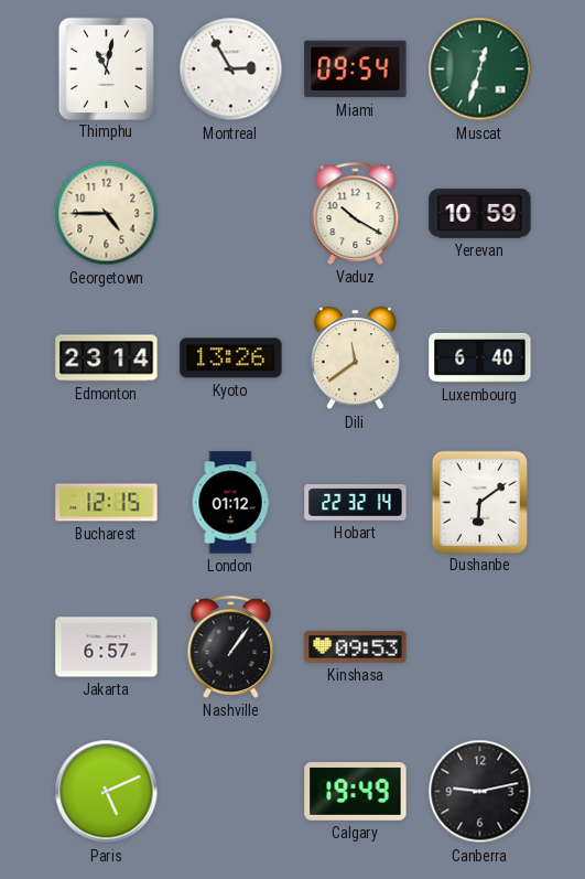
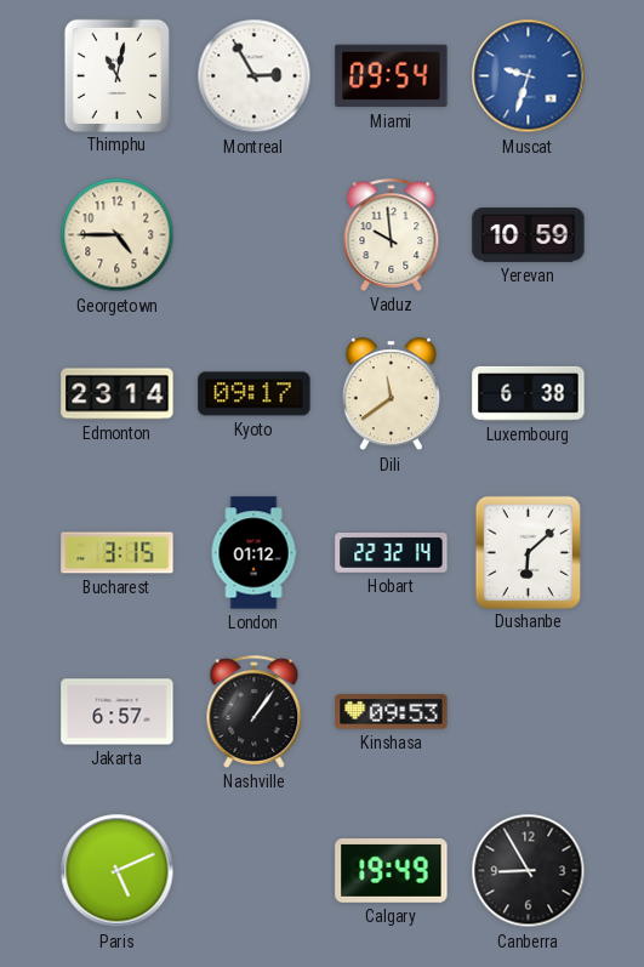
Muscat: 12:33 -> 9:33
Muscat dial: green -> blue
Vaduz: 10:20 -> 9:59
Kyoto: 13:26 -> 09:17
Luxembourg: 6:40 -> 6:38
Bucharest: 12:15 -> 3:15
Dushanbe: 6:09 -> 6:08
Canberra: 9:13 -> 8:55
